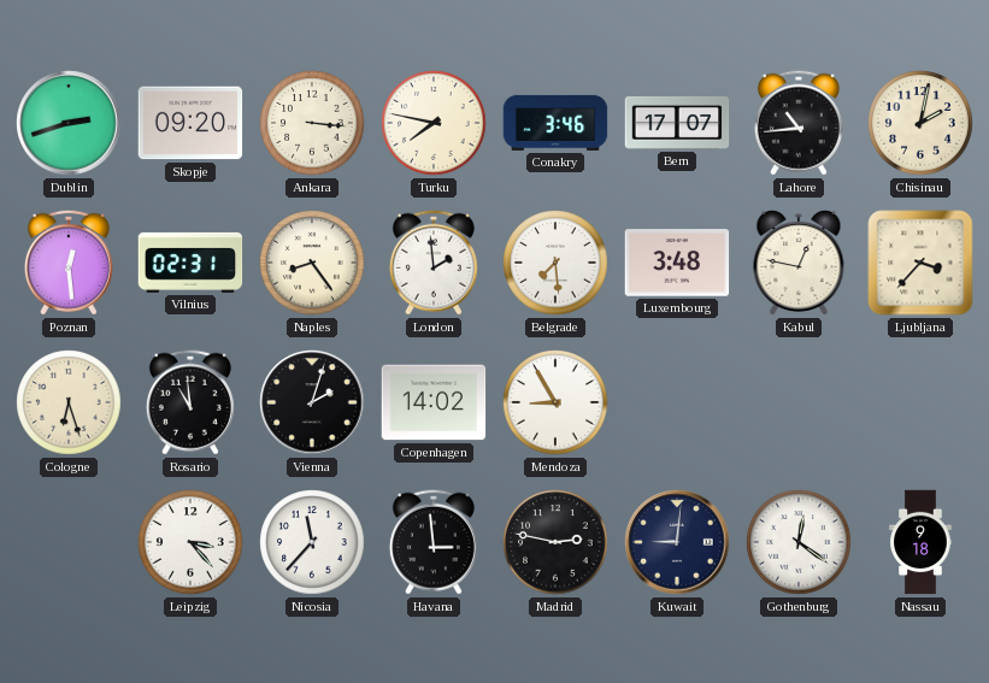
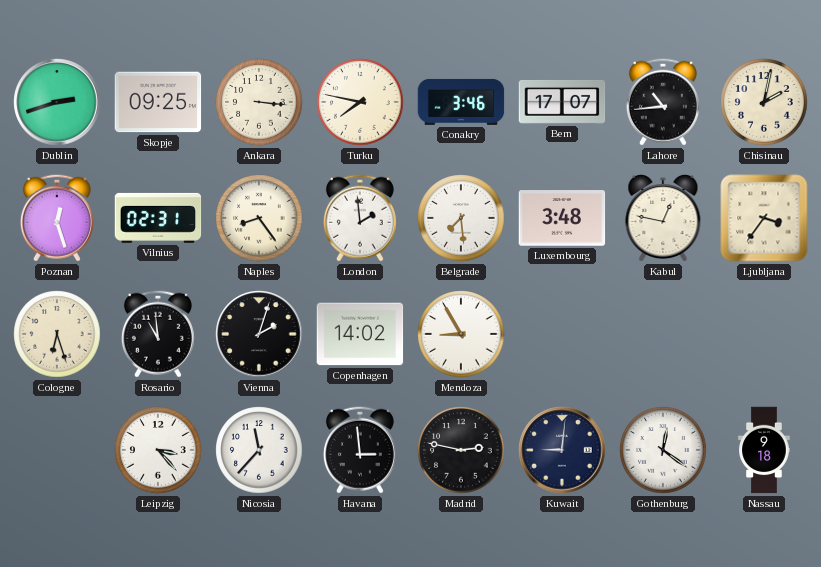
Skopje: 09:20 -> 09:25
Poznan: 12:29 -> 12:27
Ljubljana: 3:37 -> 3:36
